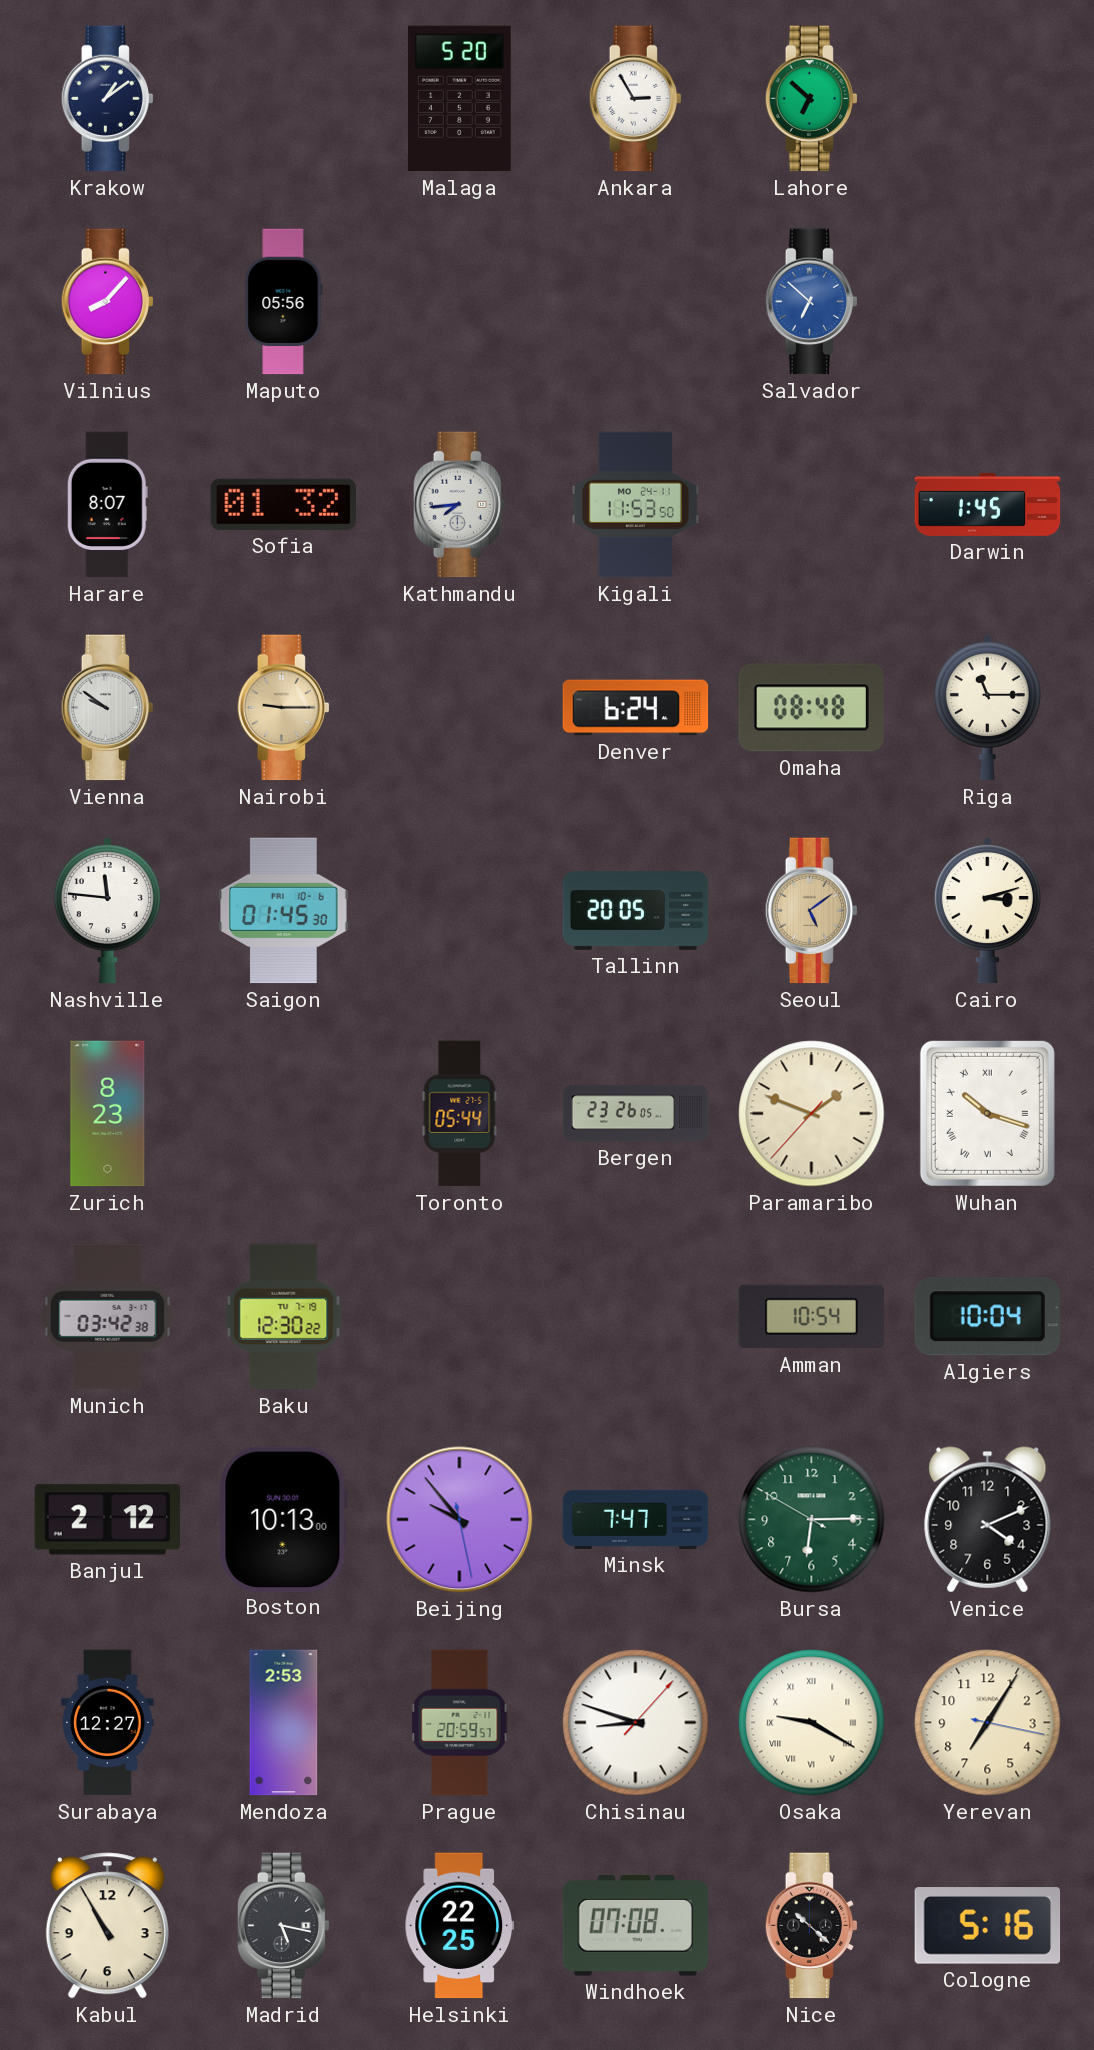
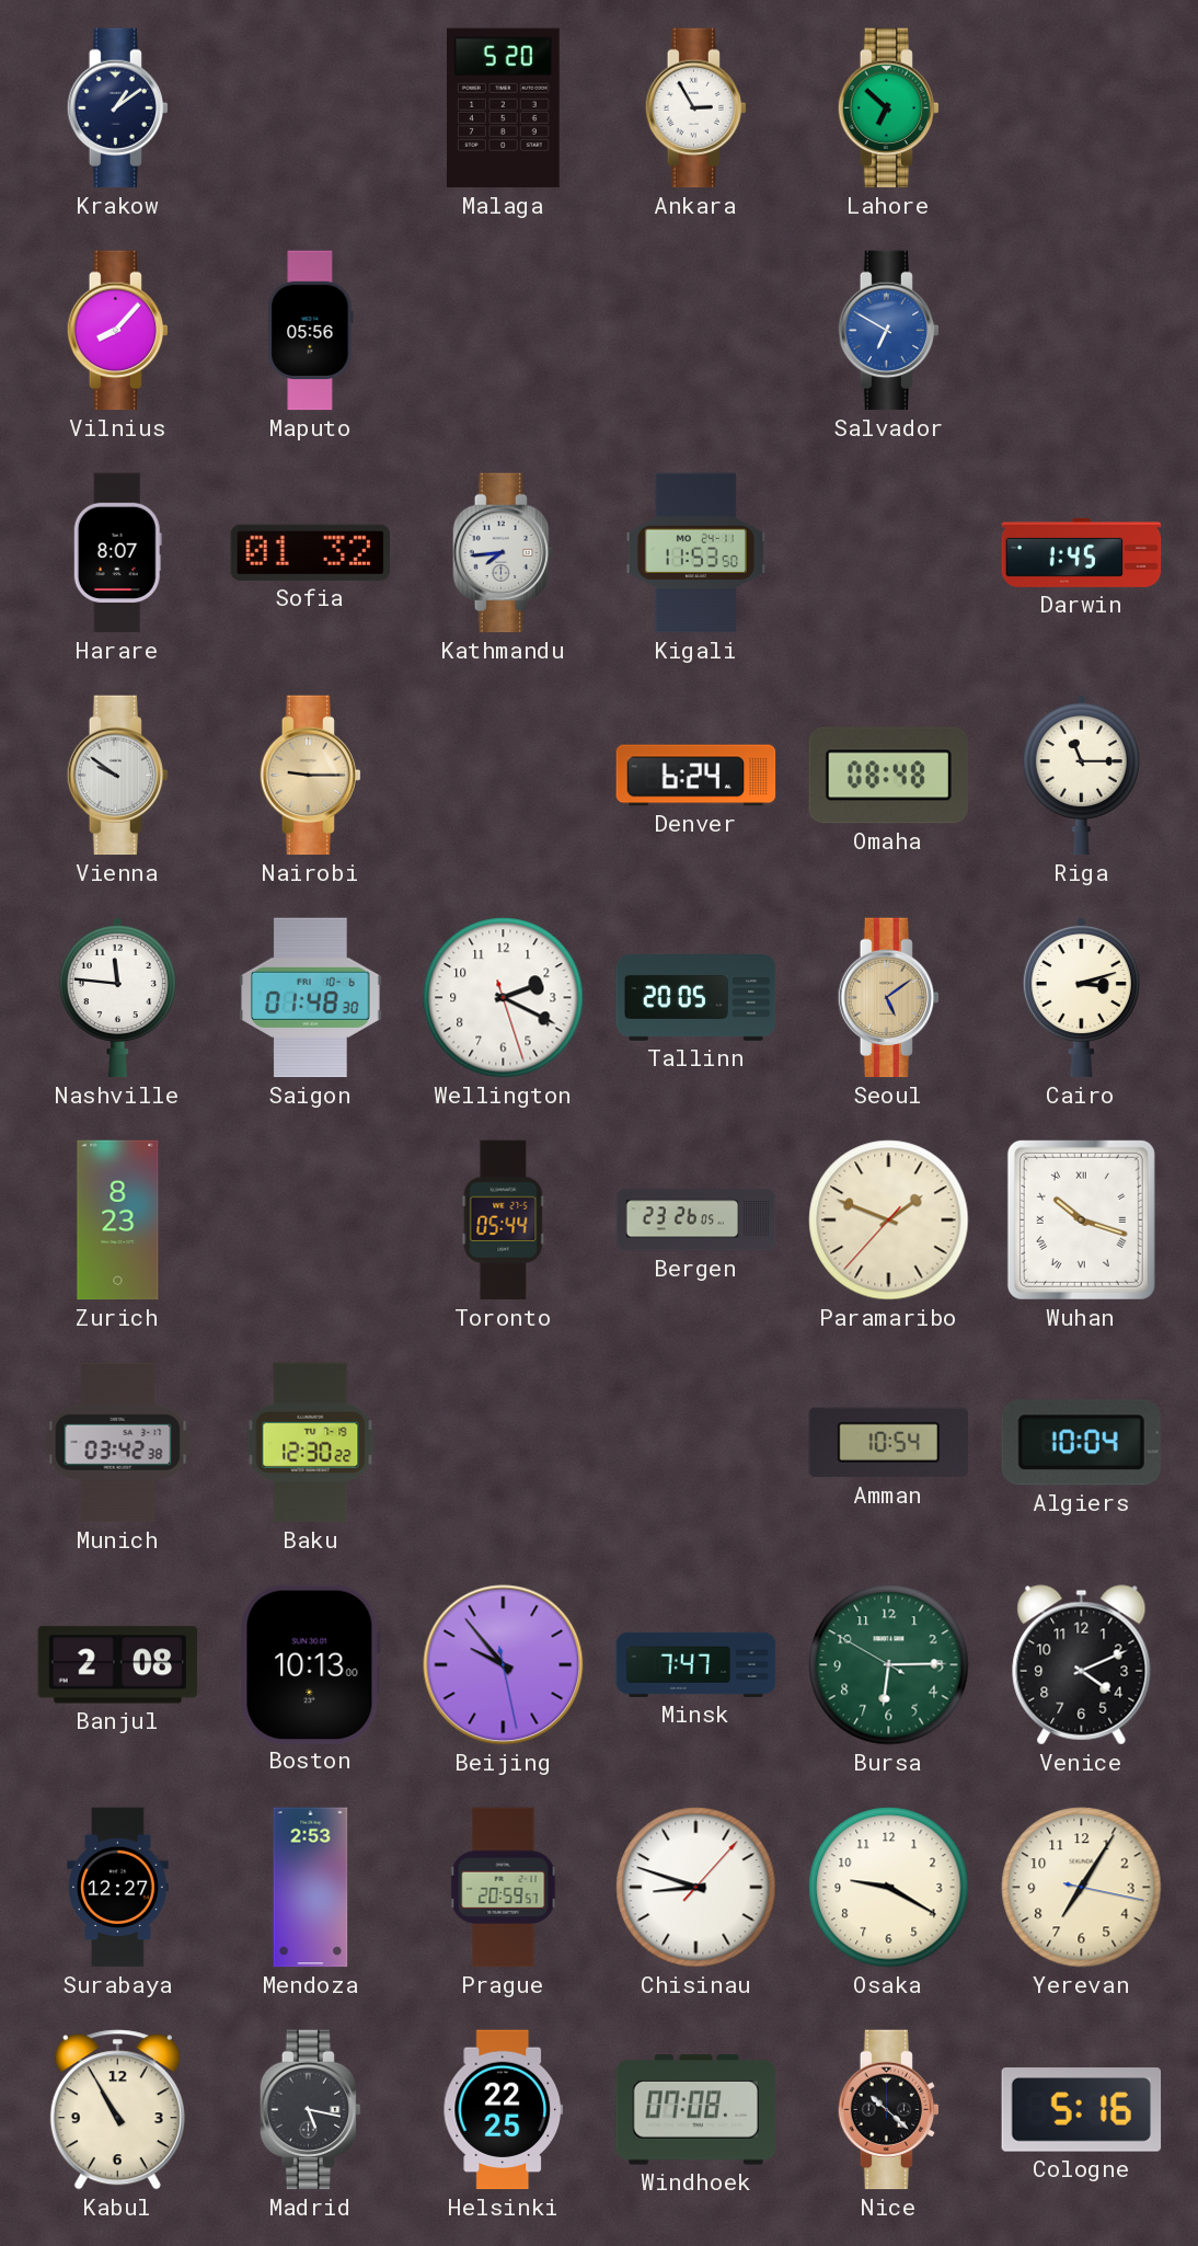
Salvador: 6:52 -> 6:50
Saigon: 01:45 -> 01:48
Wellington: none -> 2:19
Banjul: 2:12 -> 2:08
Osaka numerals: Roman -> Arabic
